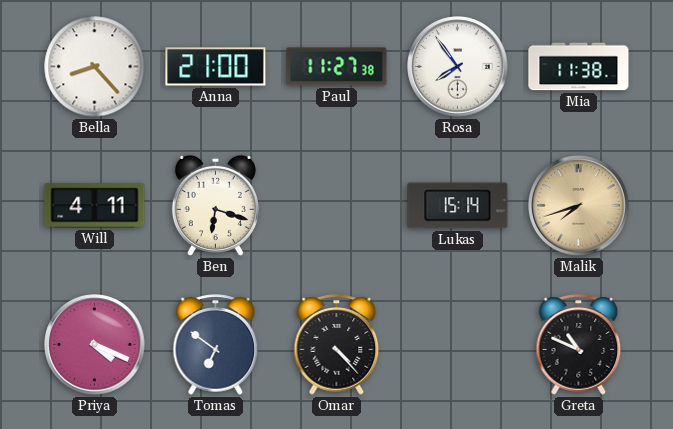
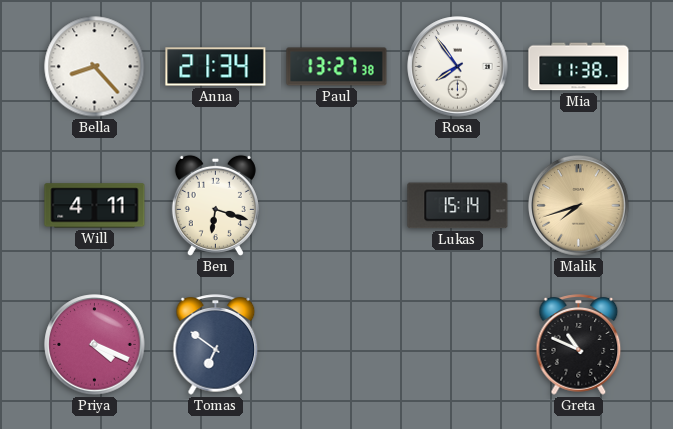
Anna: 21:00 -> 21:34
Paul: 11:27 -> 13:27
Omar: 4:23 -> none
